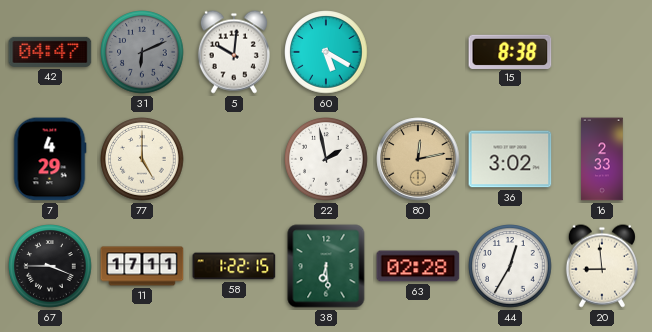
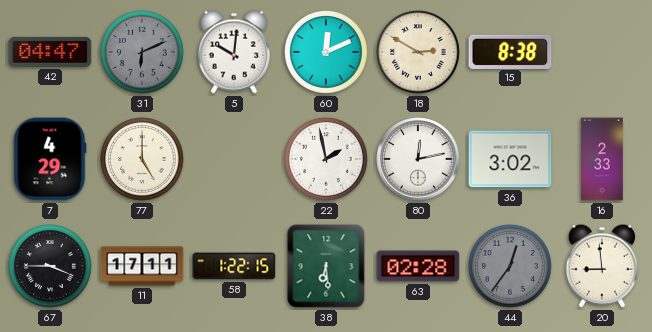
60: 5:20 -> 12:11
18: none -> 2:50
80 dial: champagne -> white
44: 12:35 -> 12:36
44 dial: white -> grey
